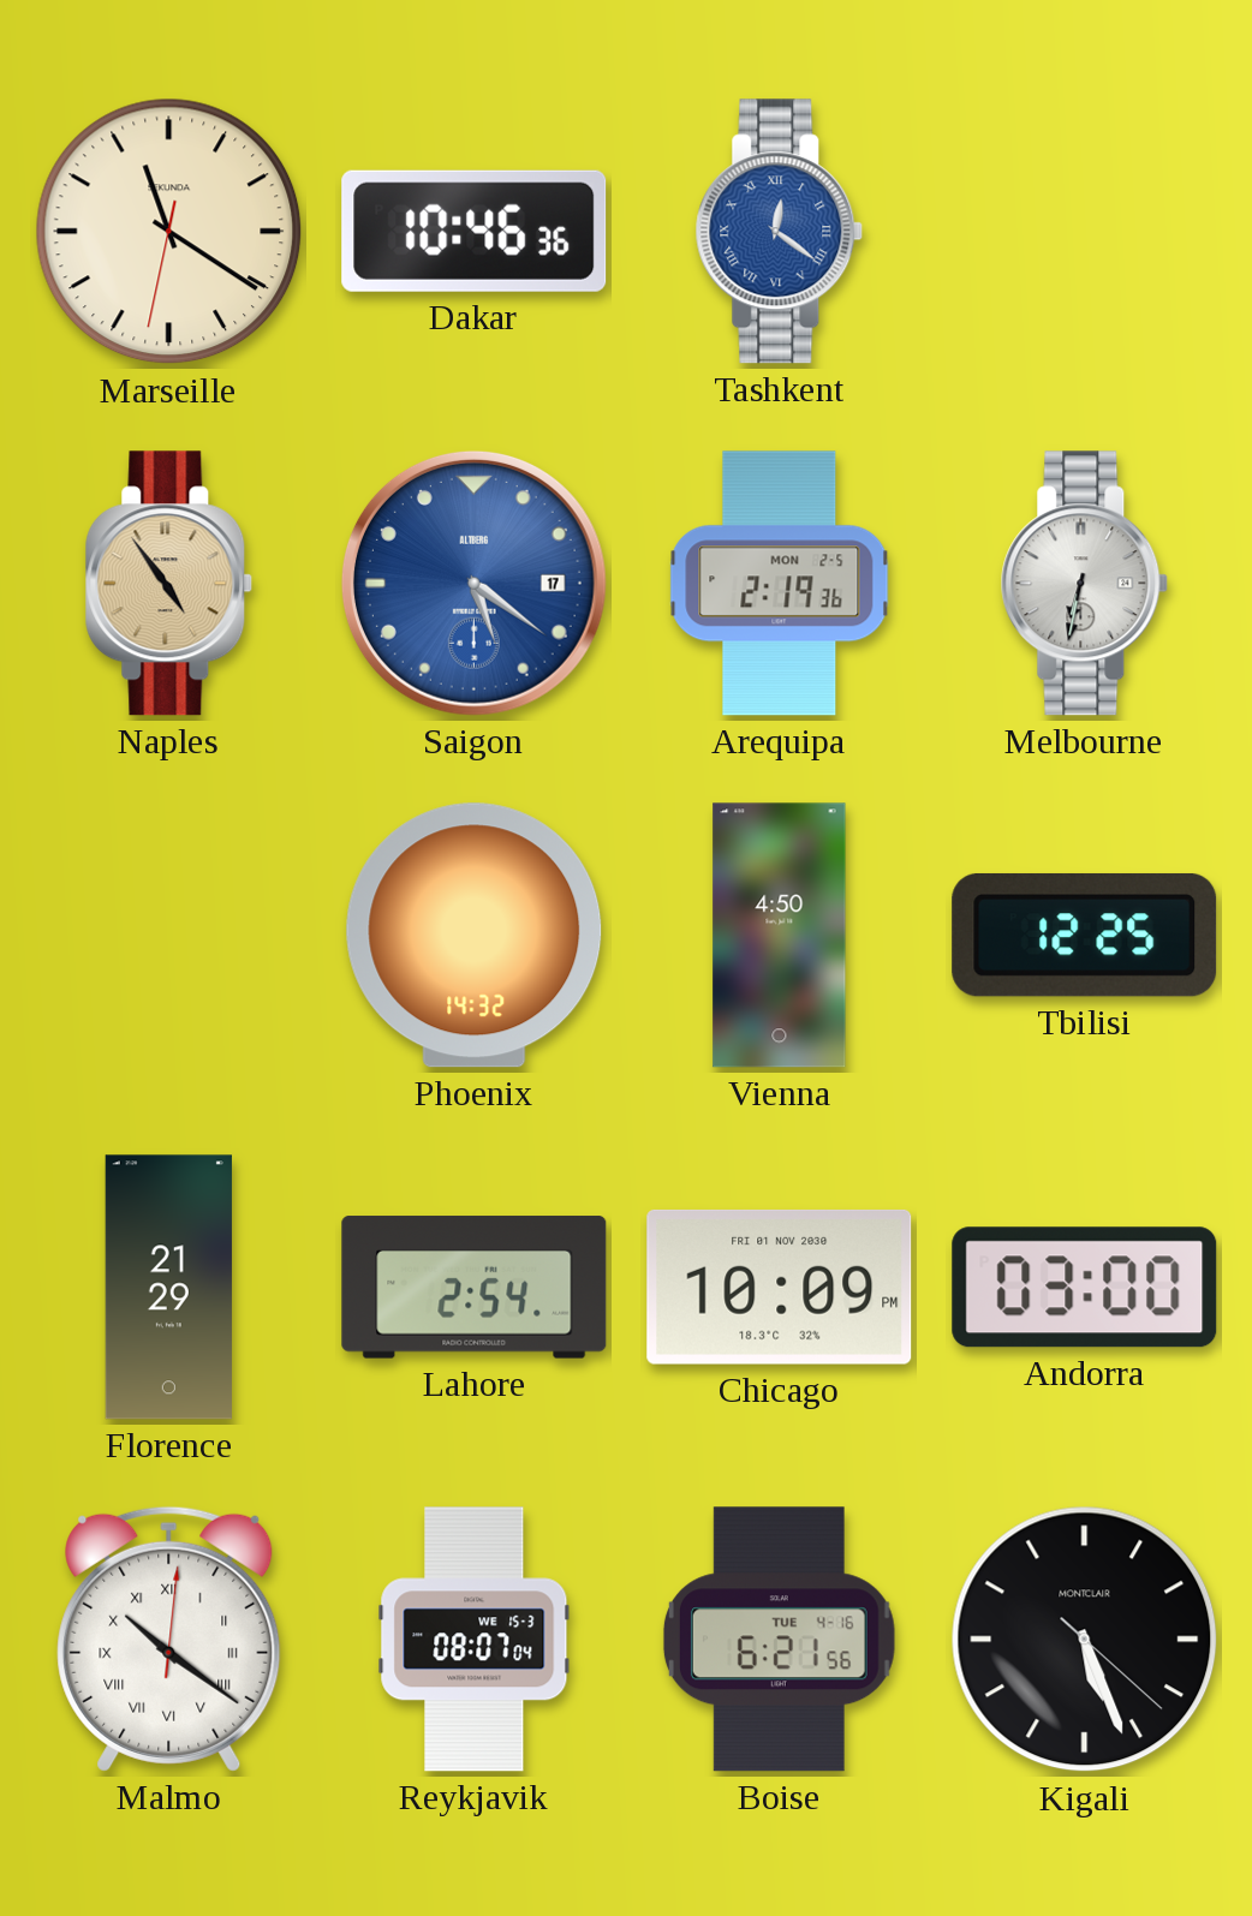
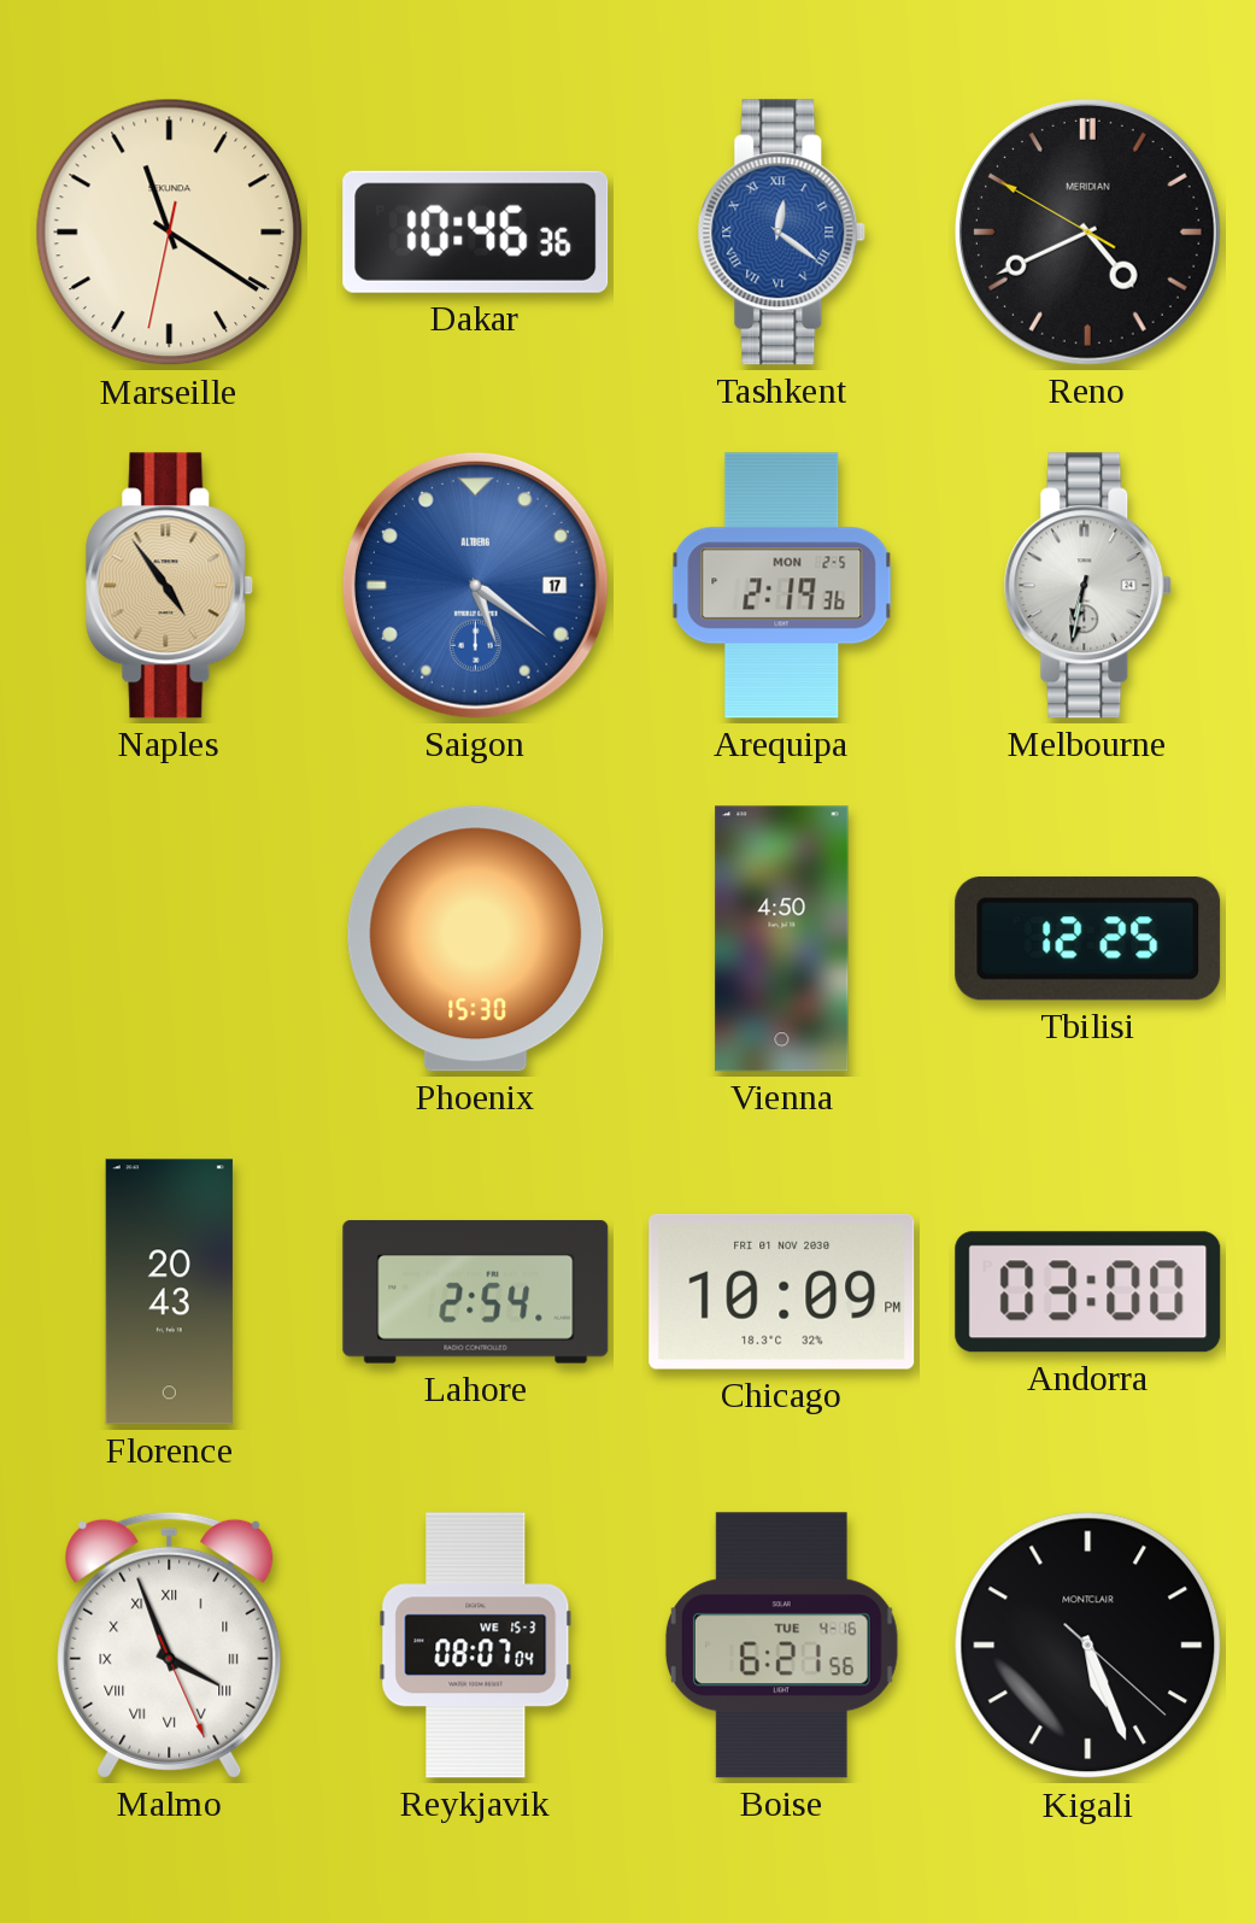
Reno: none -> 4:40
Phoenix: 14:32 -> 15:30
Florence: 21:29 -> 20:43
Malmo: 10:21 -> 3:56
